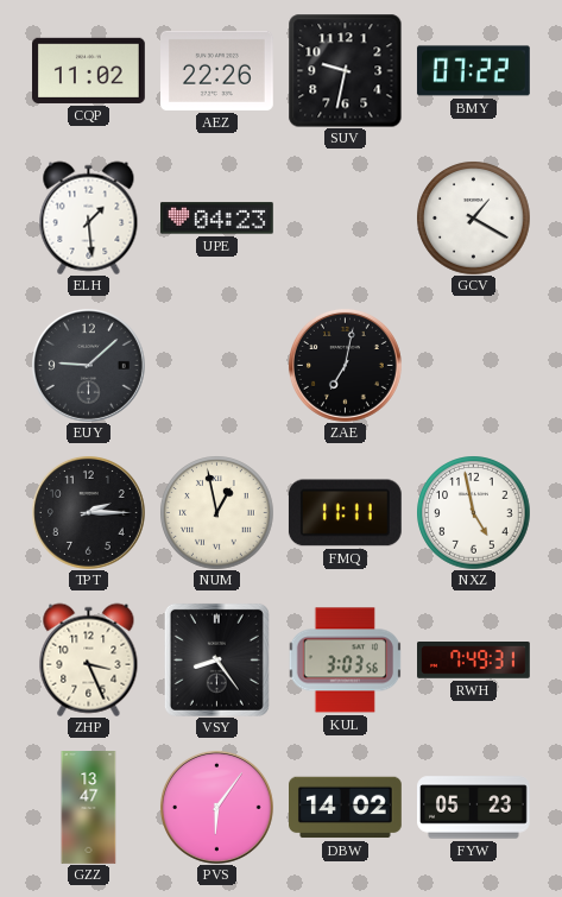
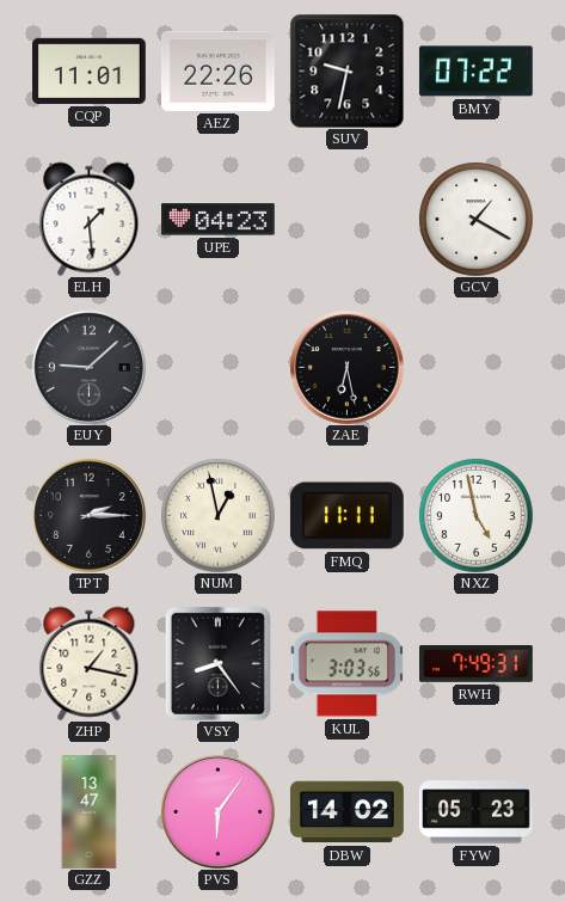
CQP: 11:02 -> 11:01
ZAE: 7:02 -> 6:28
ZHP: 3:26 -> 1:17
